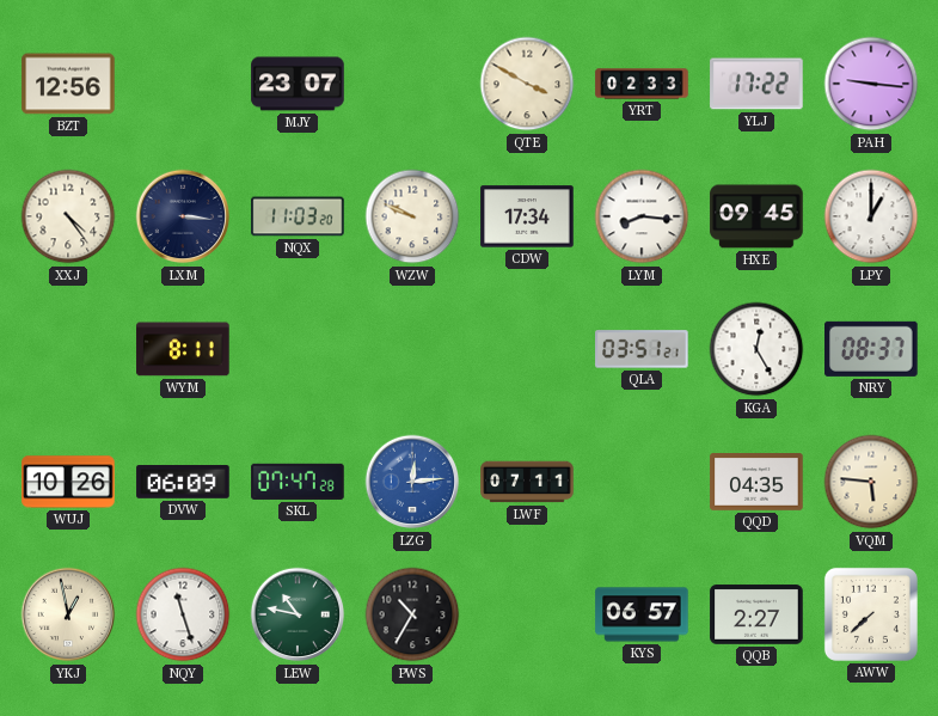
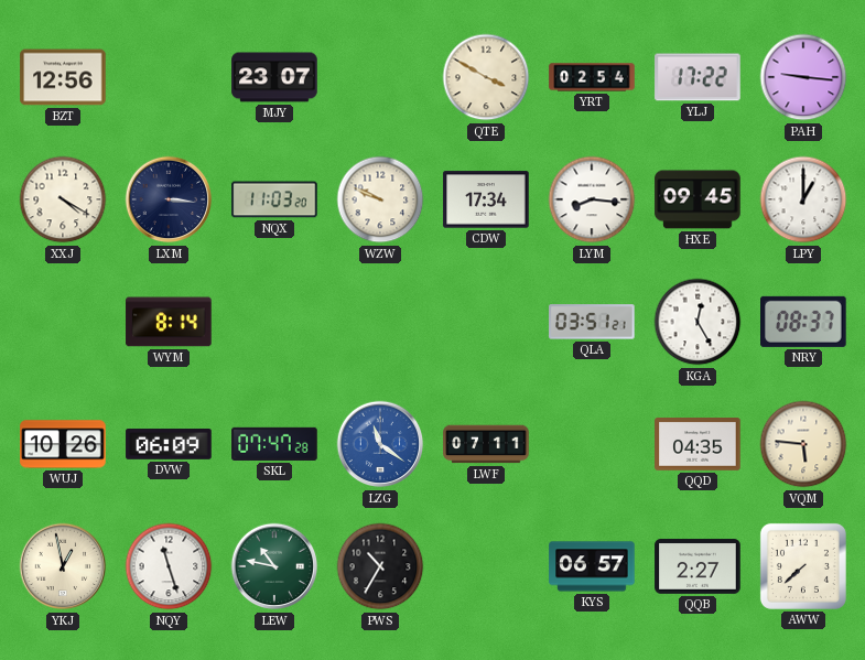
YRT: 02:33 -> 02:54
XXJ: 4:24 -> 4:20
WYM: 8:11 -> 8:14
LZG: 12:14 -> 11:21
